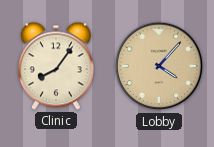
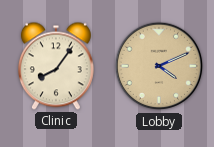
Lobby: 4:07 -> 4:11
